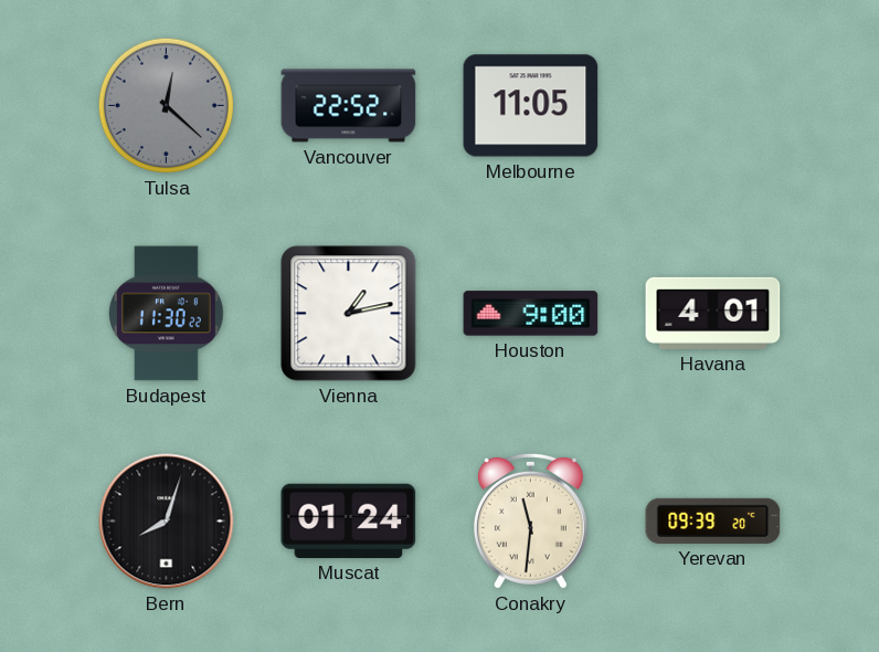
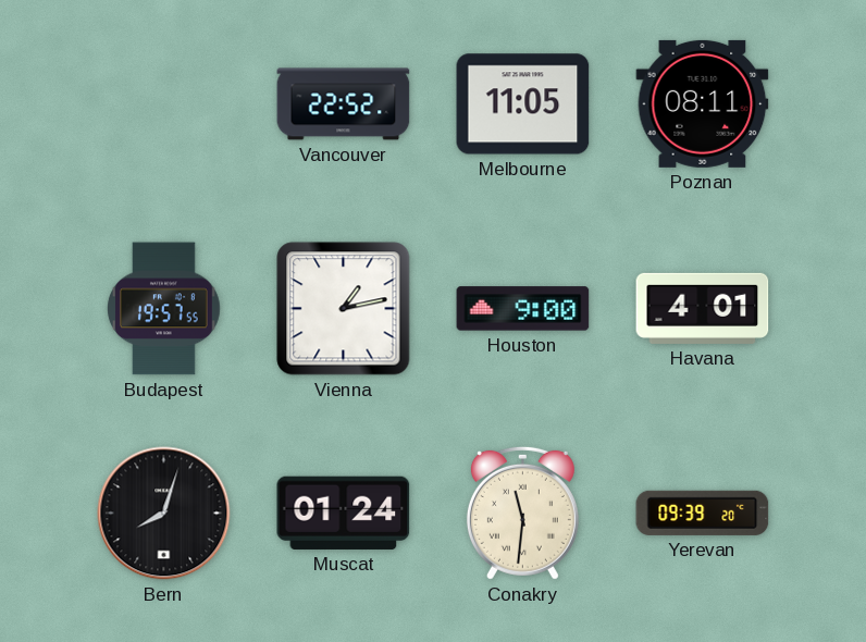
Tulsa: 12:22 -> none
Poznan: none -> 08:11
Budapest: 11:30 -> 19:57
